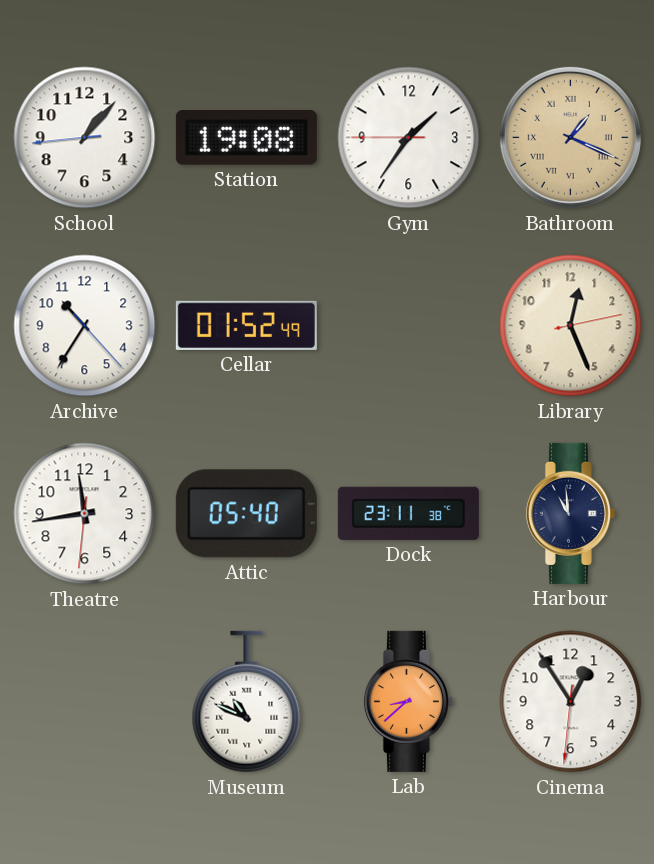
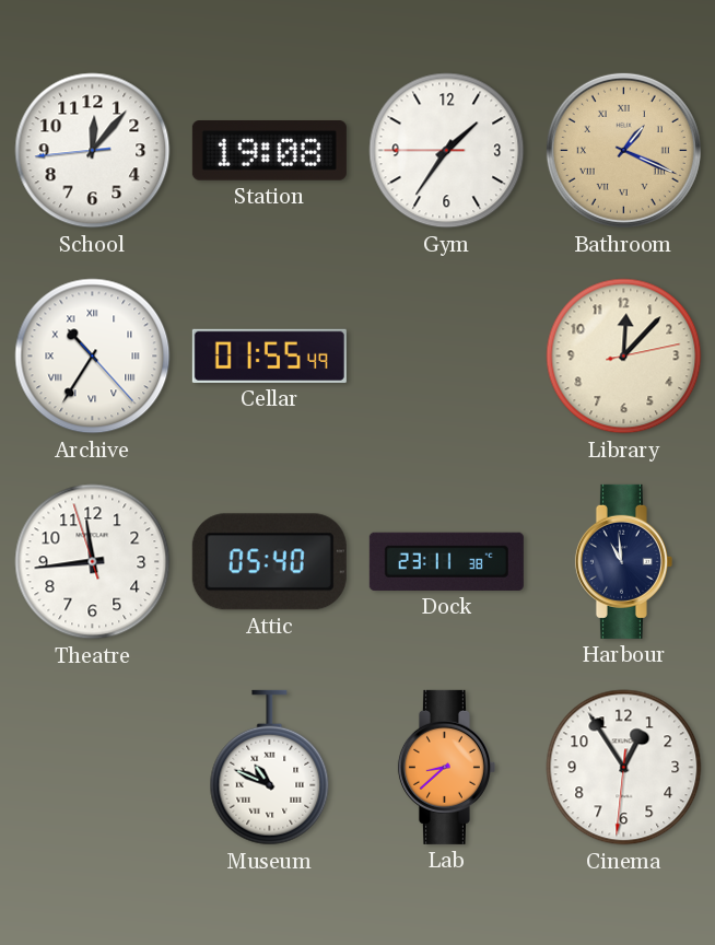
School: 1:06 -> 12:06
Archive numerals: Arabic -> Roman
Cellar: 01:52 -> 01:55
Library: 12:26 -> 12:07
Theatre: 11:43:31 -> 11:43:57
